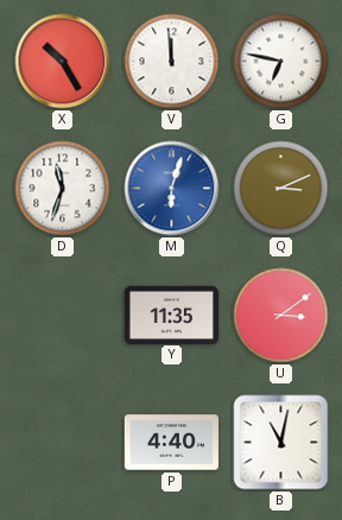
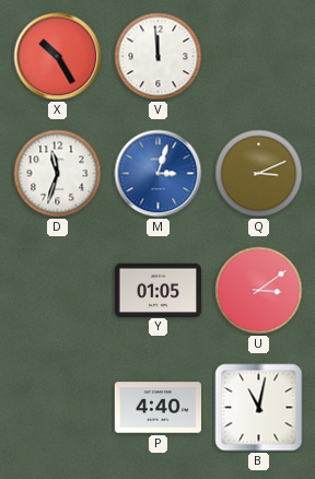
G: 6:47 -> none
M: 6:03 -> 3:03
Y: 11:35 -> 01:05
